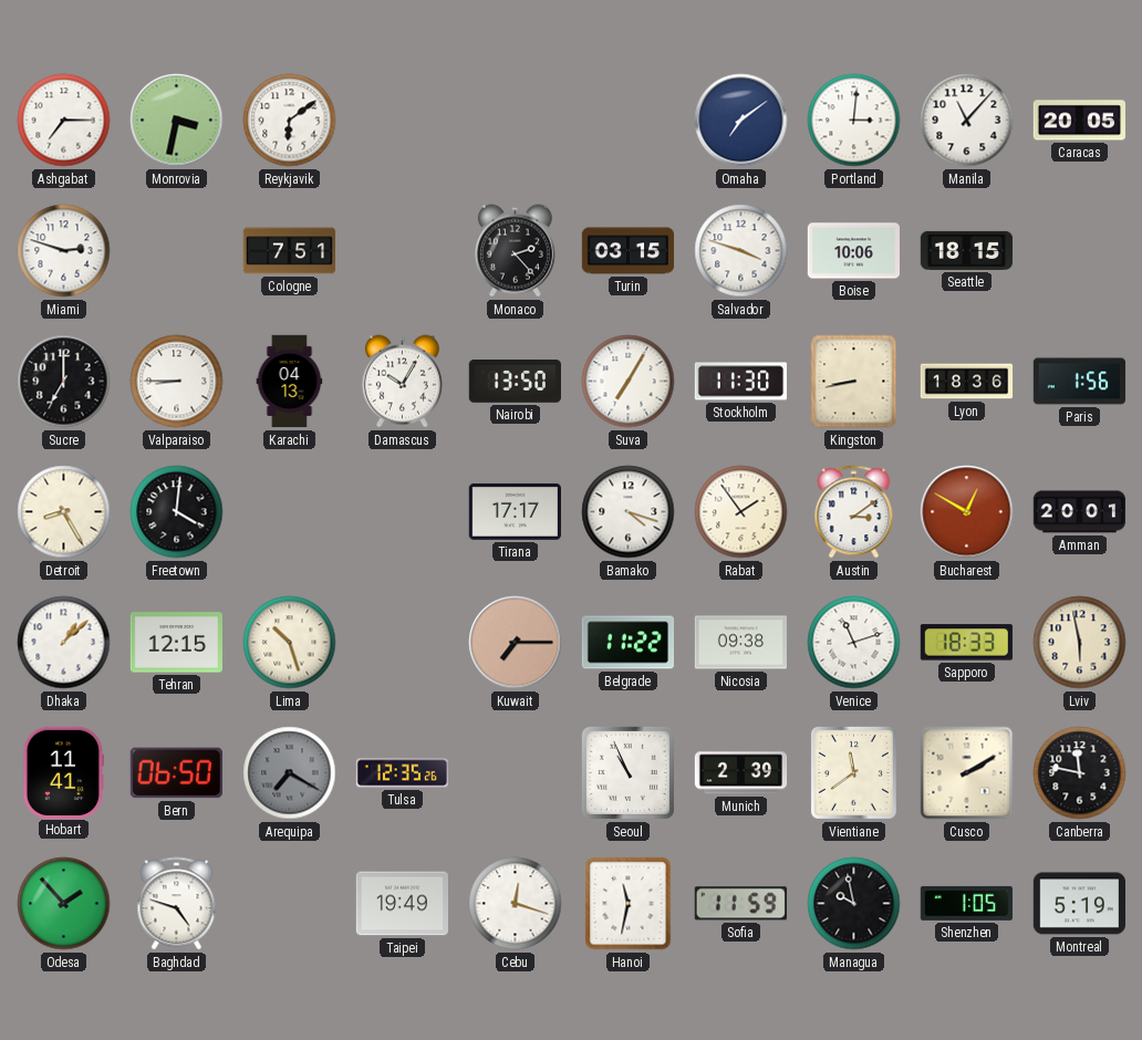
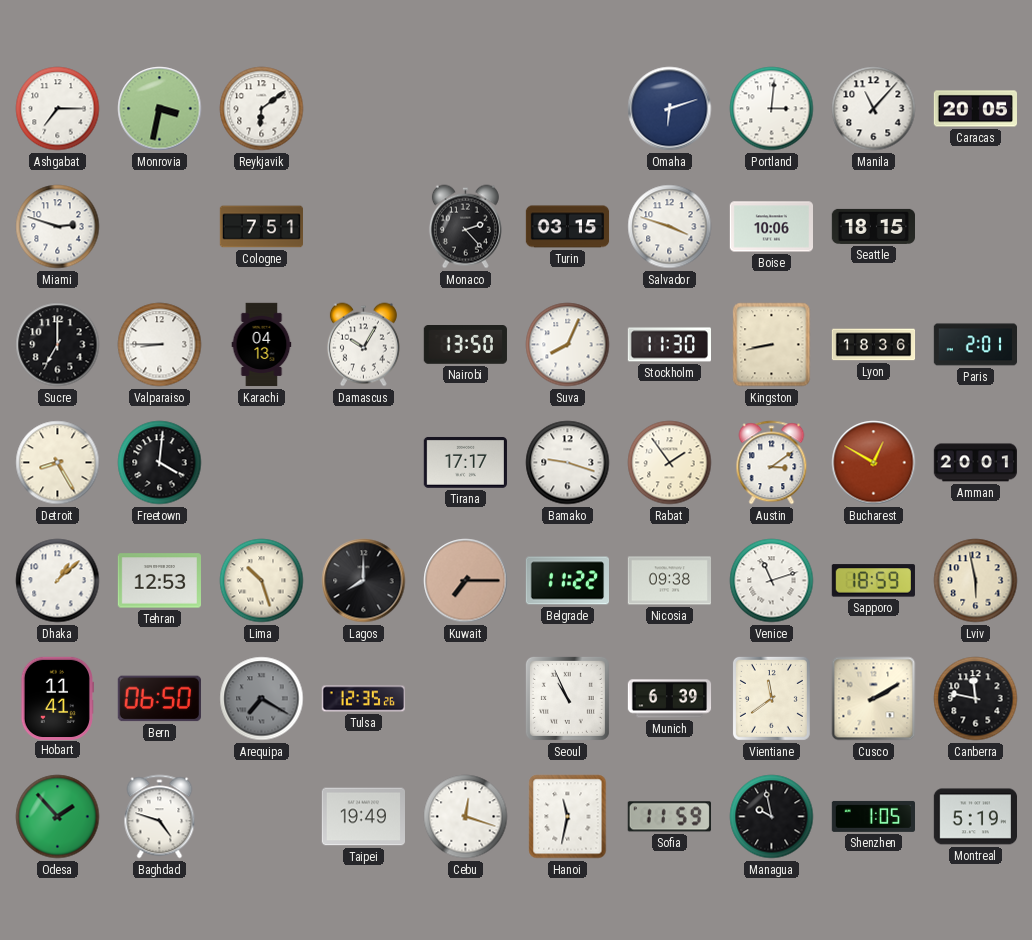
Omaha: 7:09 -> 6:12
Suva: 7:05 -> 8:04
Paris: 1:56 -> 2:01
Bamako: 4:18 -> 9:18
Tehran: 12:15 -> 12:53
Lagos: none -> 8:00
Sapporo: 18:33 -> 18:59
Munich: 2:39 -> 6:39
